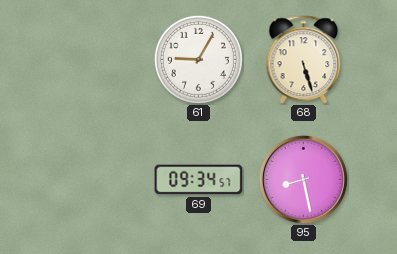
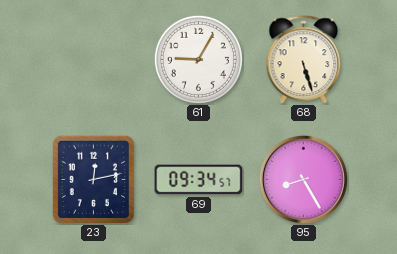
23: none -> 12:13
95: 8:28 -> 8:25
